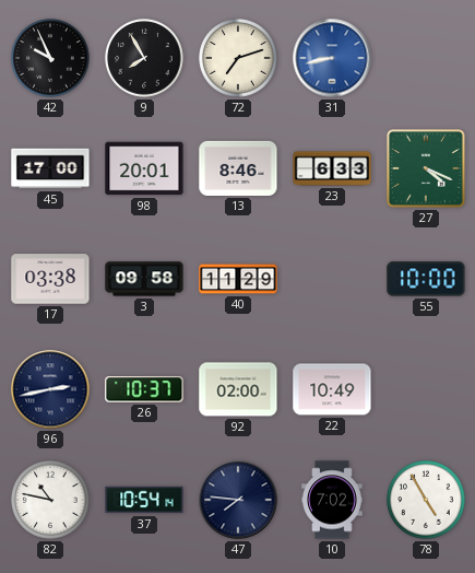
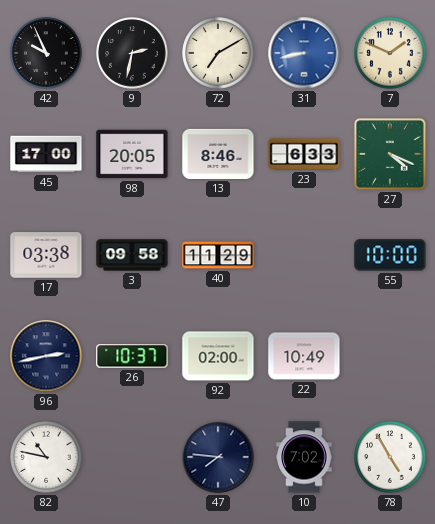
9: 7:55 -> 2:32
72: 7:12 -> 7:10
7: none -> 1:49
98: 20:01 -> 20:05
37: 10:54 -> none
